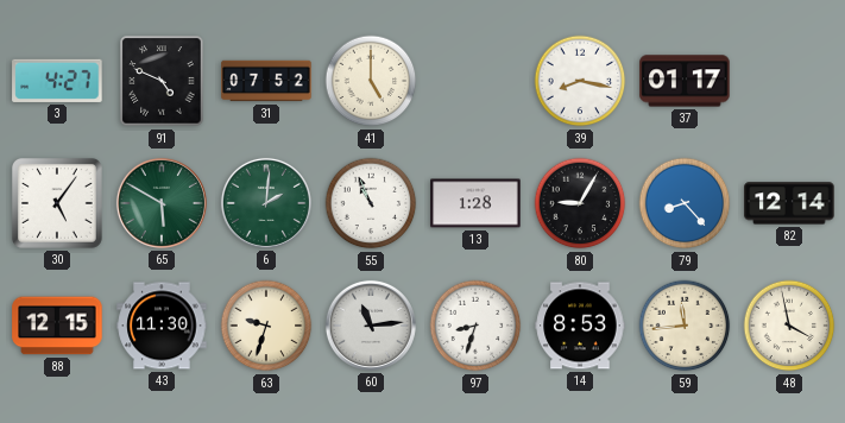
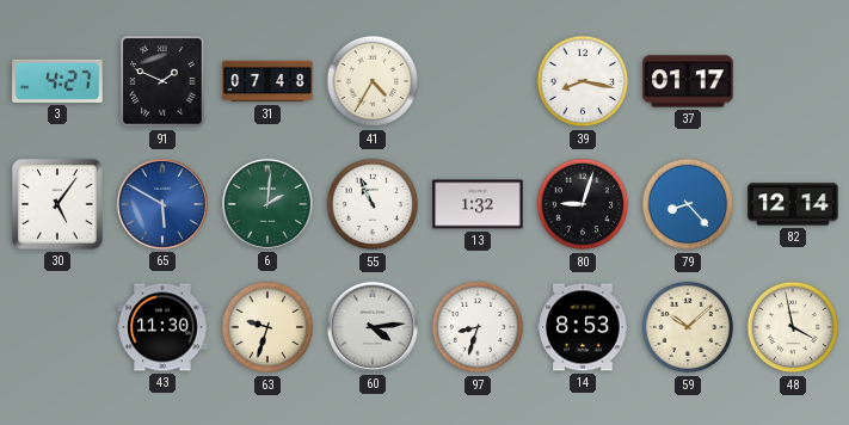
91: 4:49 -> 1:49
31: 07:52 -> 07:48
41: 5:00 -> 4:35
65 dial: green -> blue
13: 1:28 -> 1:32
80: 9:05 -> 9:03
88: 12:15 -> none
60: 11:14 -> 4:14
59: 11:44 -> 10:08
